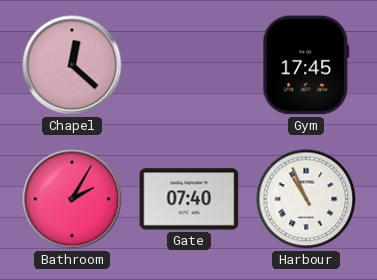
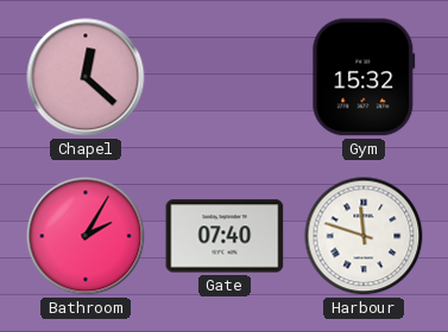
Gym: 17:45 -> 15:32
Harbour: 10:56 -> 11:48
